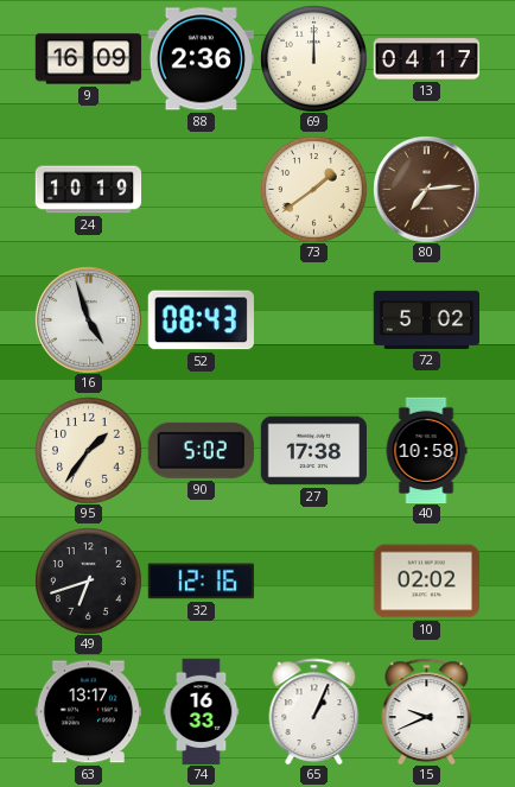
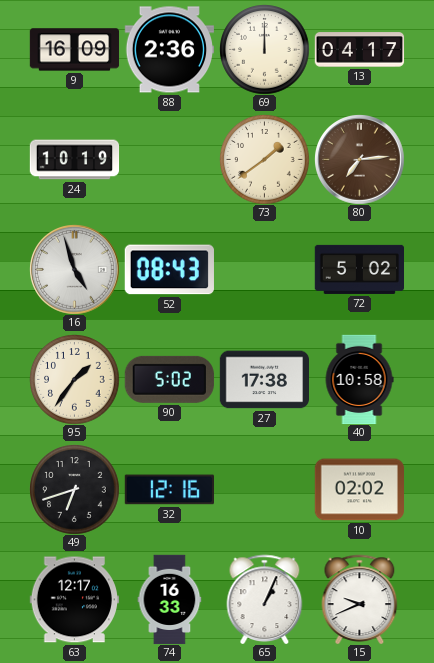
63: 13:17 -> 12:17
